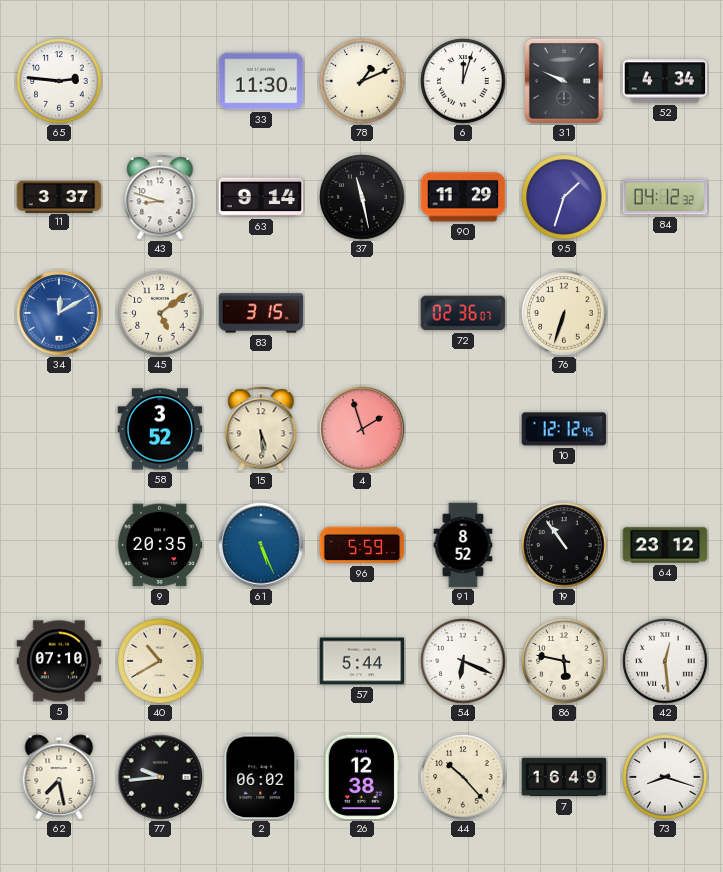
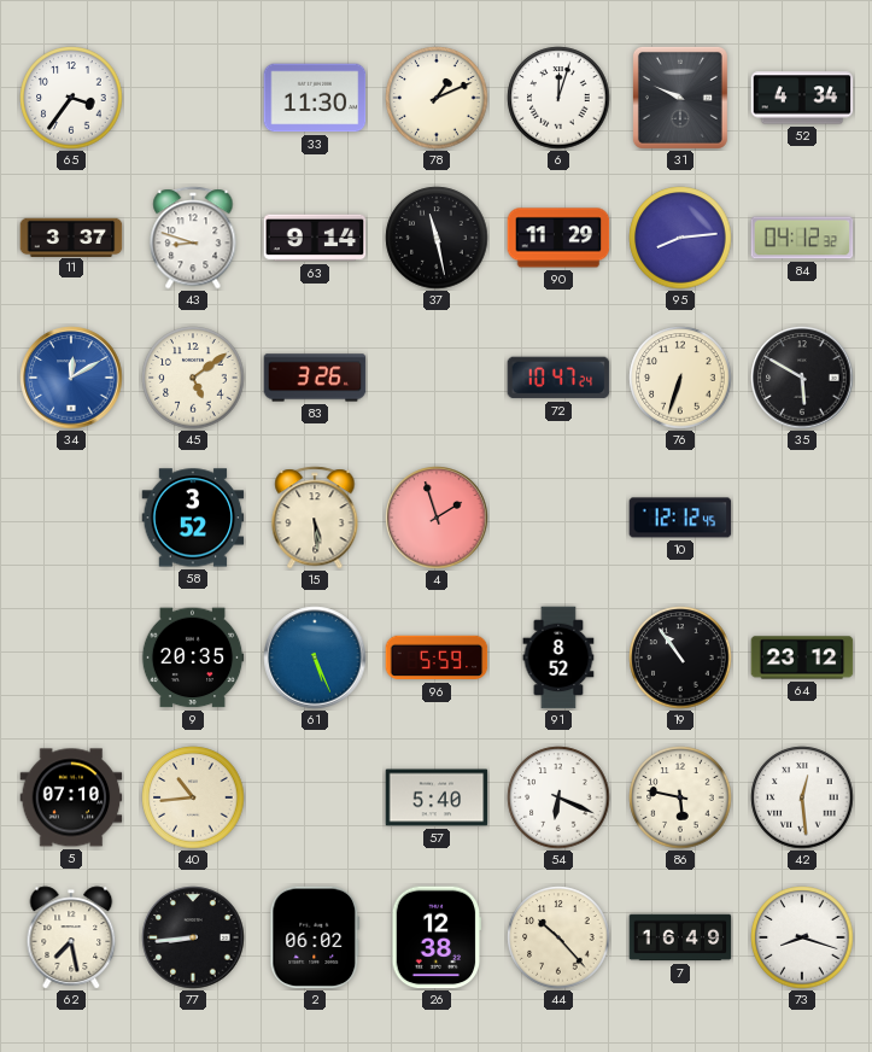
65: 2:46 -> 3:36
95: 1:33 -> 8:14
83: 3:15 -> 3:26
72: 02:36 -> 10:47
35: none -> 5:50
40: 10:40 -> 10:44
57: 5:44 -> 5:40
77: 9:44 -> 8:44
